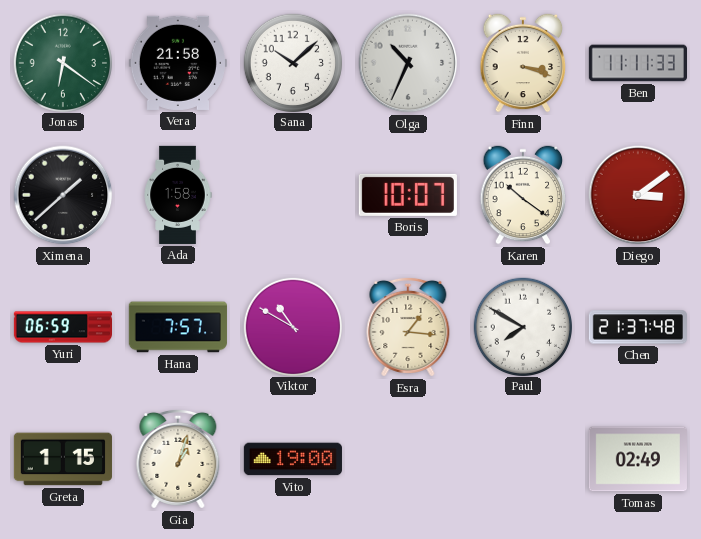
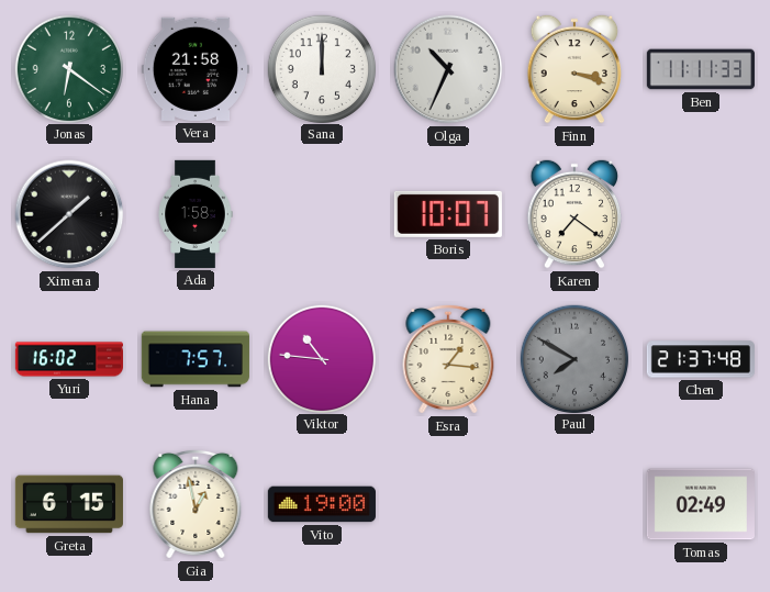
Sana: 10:08 -> 12:00
Karen: 10:21 -> 7:21
Diego: 3:09 -> none
Yuri: 06:59 -> 16:02
Viktor: 10:50 -> 10:46
Paul dial: white -> grey
Greta: 1:15 -> 6:15
Gia: 1:03 -> 12:58
